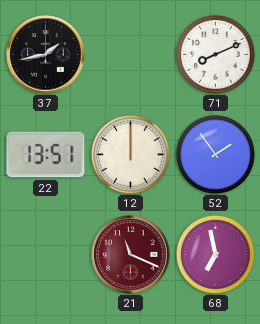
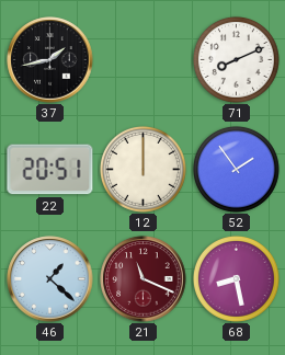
22: 13:51 -> 20:51
46: none -> 1:22
68: 6:58 -> 8:28
